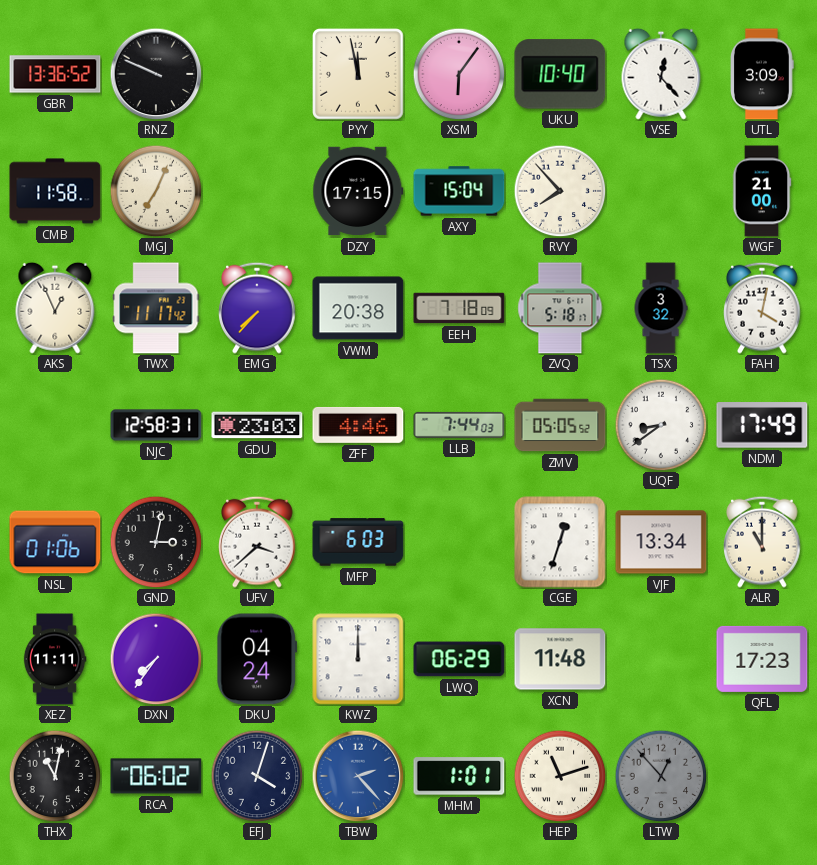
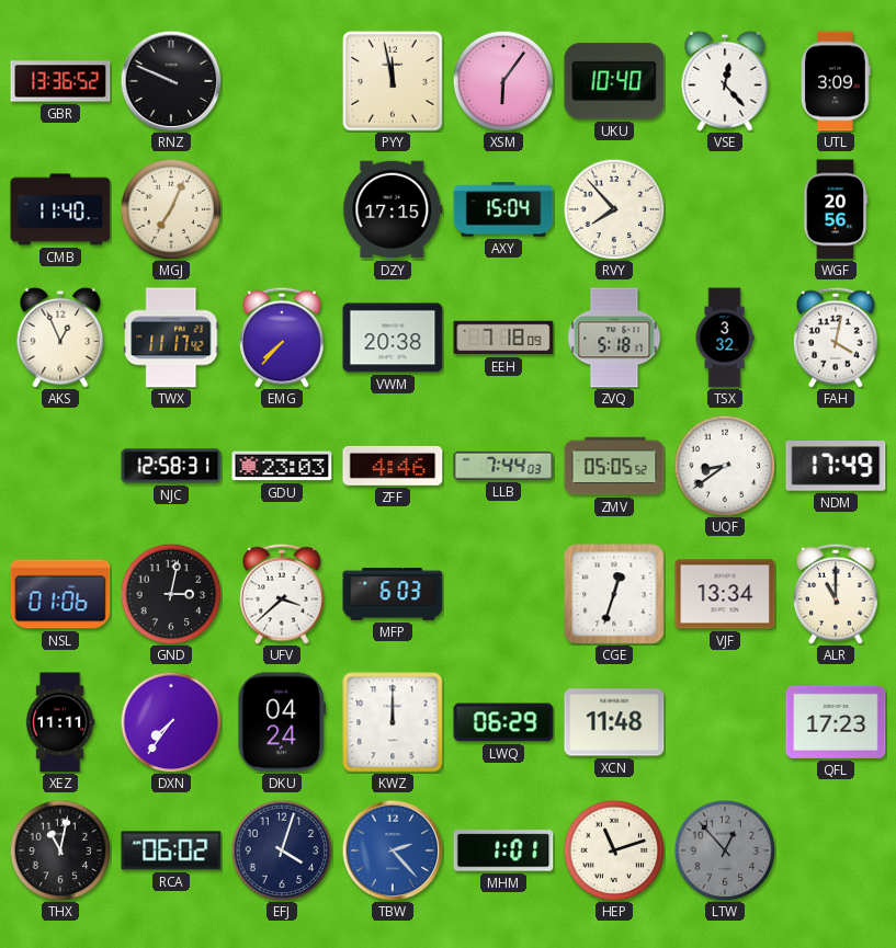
CMB: 11:58 -> 11:40
WGF: 21:00 -> 20:56
